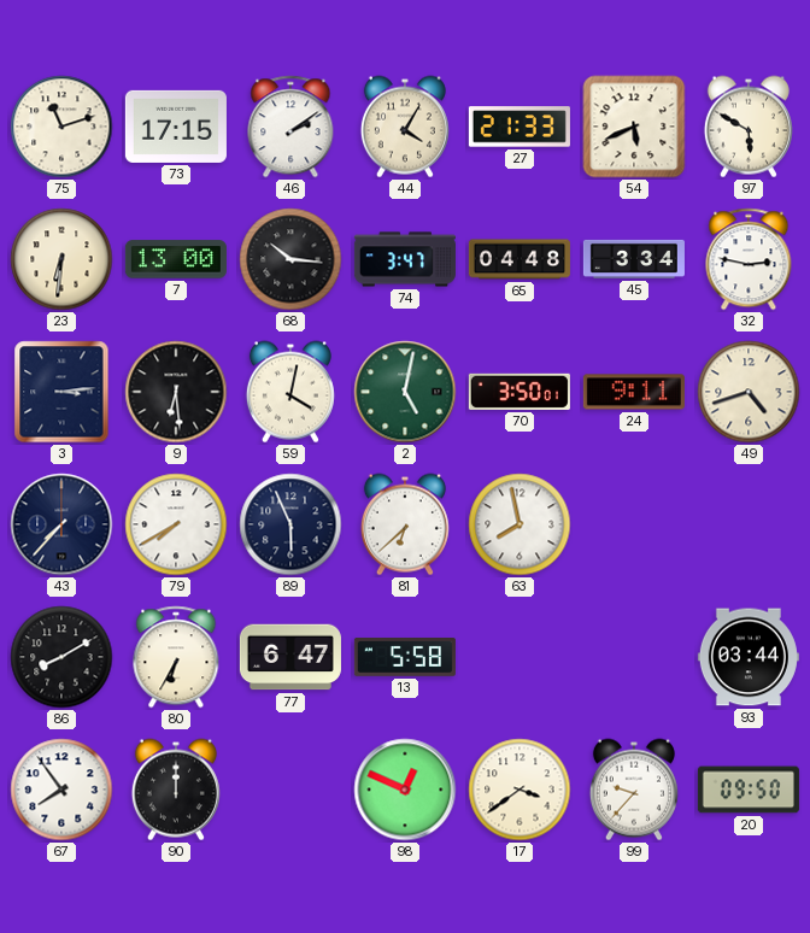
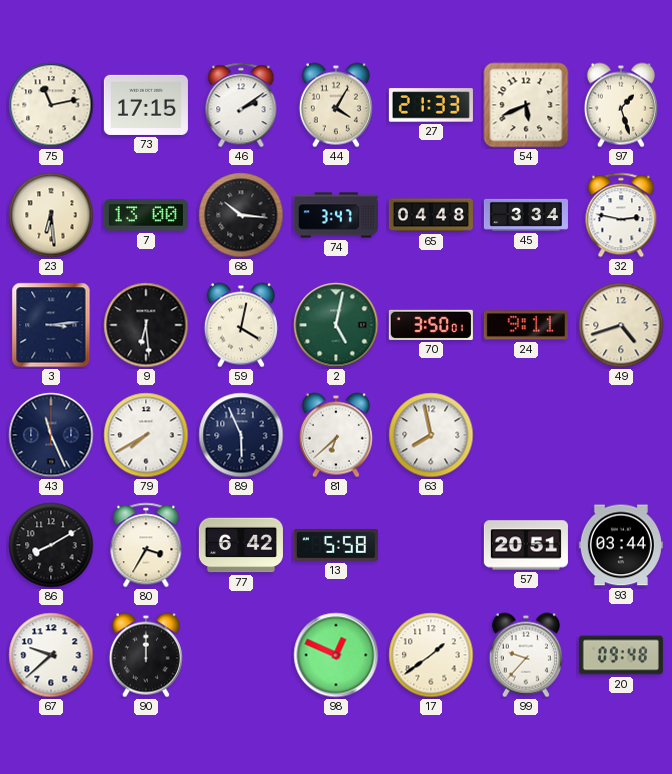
75: 11:12 -> 11:13
97: 5:50 -> 1:27
23: 6:31 -> 6:29
43: 7:37 -> 11:26
80: 6:35 -> 3:35
77: 6:47 -> 6:42
57: none -> 20:51
67: 7:54 -> 9:38
17: 3:39 -> 1:39
20: 09:50 -> 09:48
